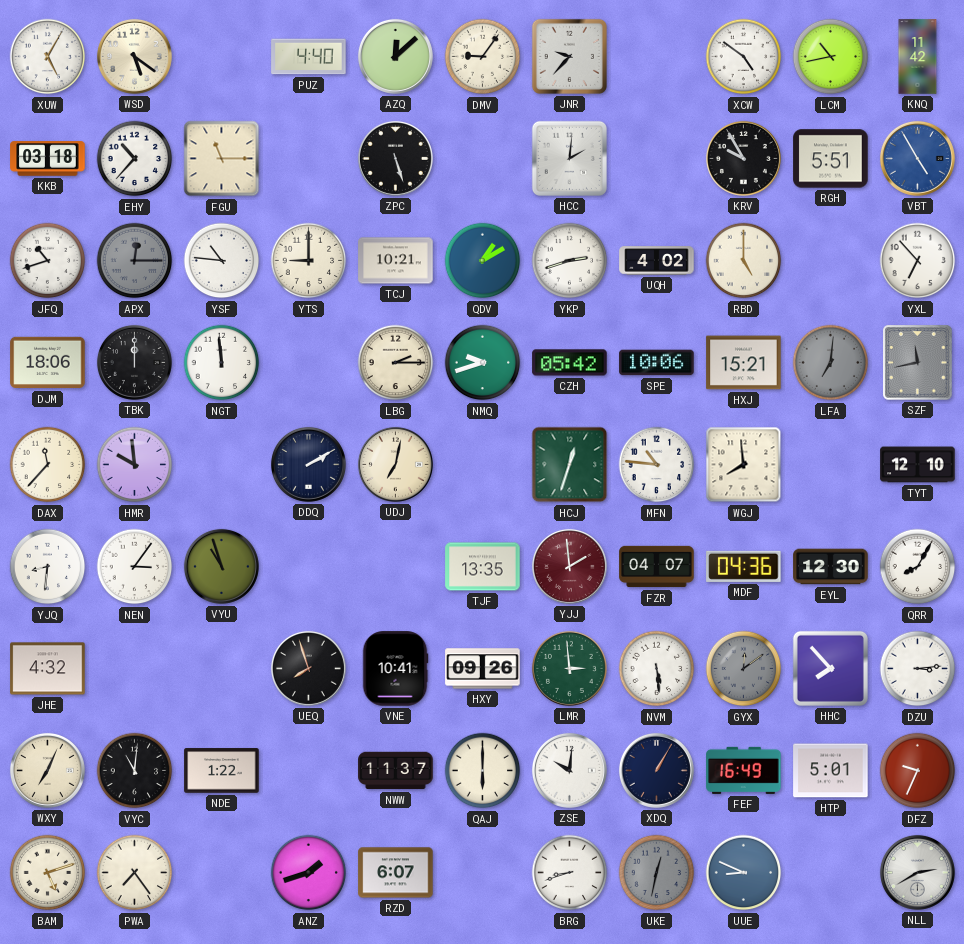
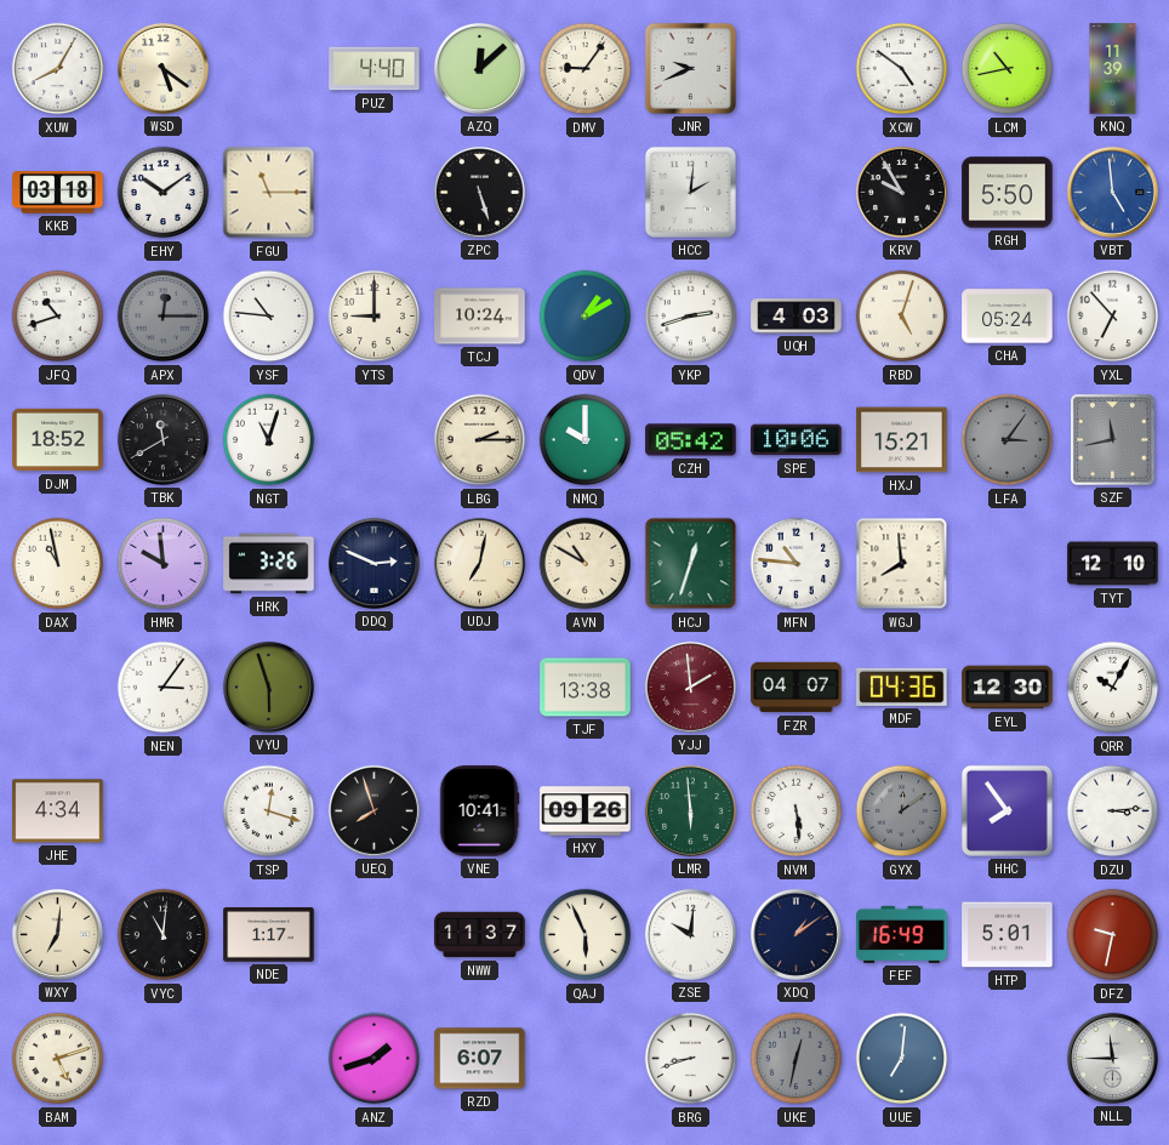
XUW: 5:05 -> 8:05
JNR: 9:37 -> 9:41
KNQ: 11:42 -> 11:39
EHY: 10:37 -> 10:09
RGH: 5:51 -> 5:50
VBT: 4:55 -> 4:59
TCJ: 10:21 -> 10:24
UQH: 4:02 -> 4:03
RBD: 5:00 -> 5:03
CHA: none -> 05:24
DJM: 18:06 -> 18:52
TBK: 12:00 -> 11:40
NGT: 11:59 -> 11:03
NMQ: 9:42 -> 10:00
LFA: 7:01 -> 3:06
DAX: 11:37 -> 10:58
HRK: none -> 3:26
DDQ: 2:10 -> 2:49
AVN: none -> 10:50
YJQ: 8:31 -> none
VYU: 10:57 -> 5:57
TJF: 13:35 -> 13:38
QRR: 8:05 -> 10:05
JHE: 4:32 -> 4:34
TSP: none -> 12:18
LMR: 2:59 -> 5:59
HHC: 7:53 -> 7:54
WXY: 7:04 -> 7:01
NDE: 1:22 -> 1:17
QAJ: 6:00 -> 5:56
XDQ: 1:05 -> 1:09
DFZ: 9:34 -> 9:32
PWA: 7:24 -> none
UUE: 8:49 -> 7:01
NLL: 2:40 -> 11:45
